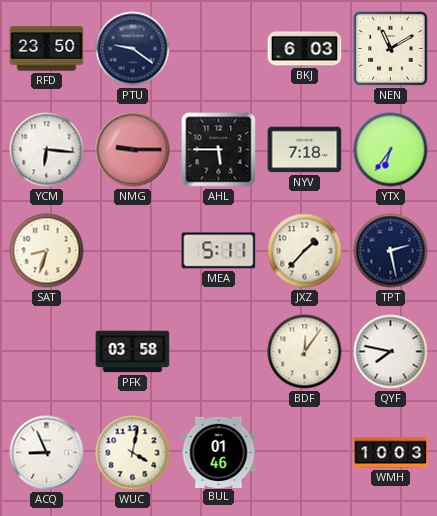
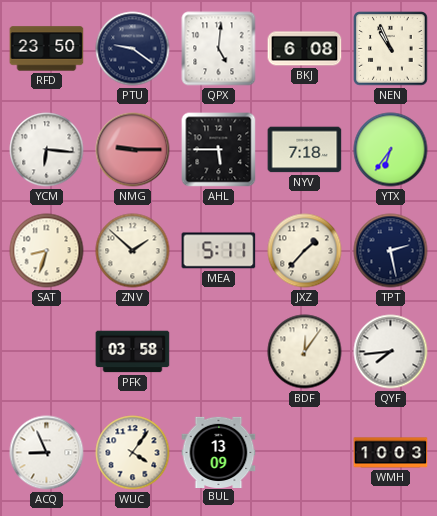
QPX: none -> 5:01
BKJ: 6:03 -> 6:08
NEN: 11:10 -> 10:56
ZNV: none -> 1:52
QYF: 7:47 -> 7:44
WUC: 4:02 -> 4:06
BUL: 01:46 -> 13:09
